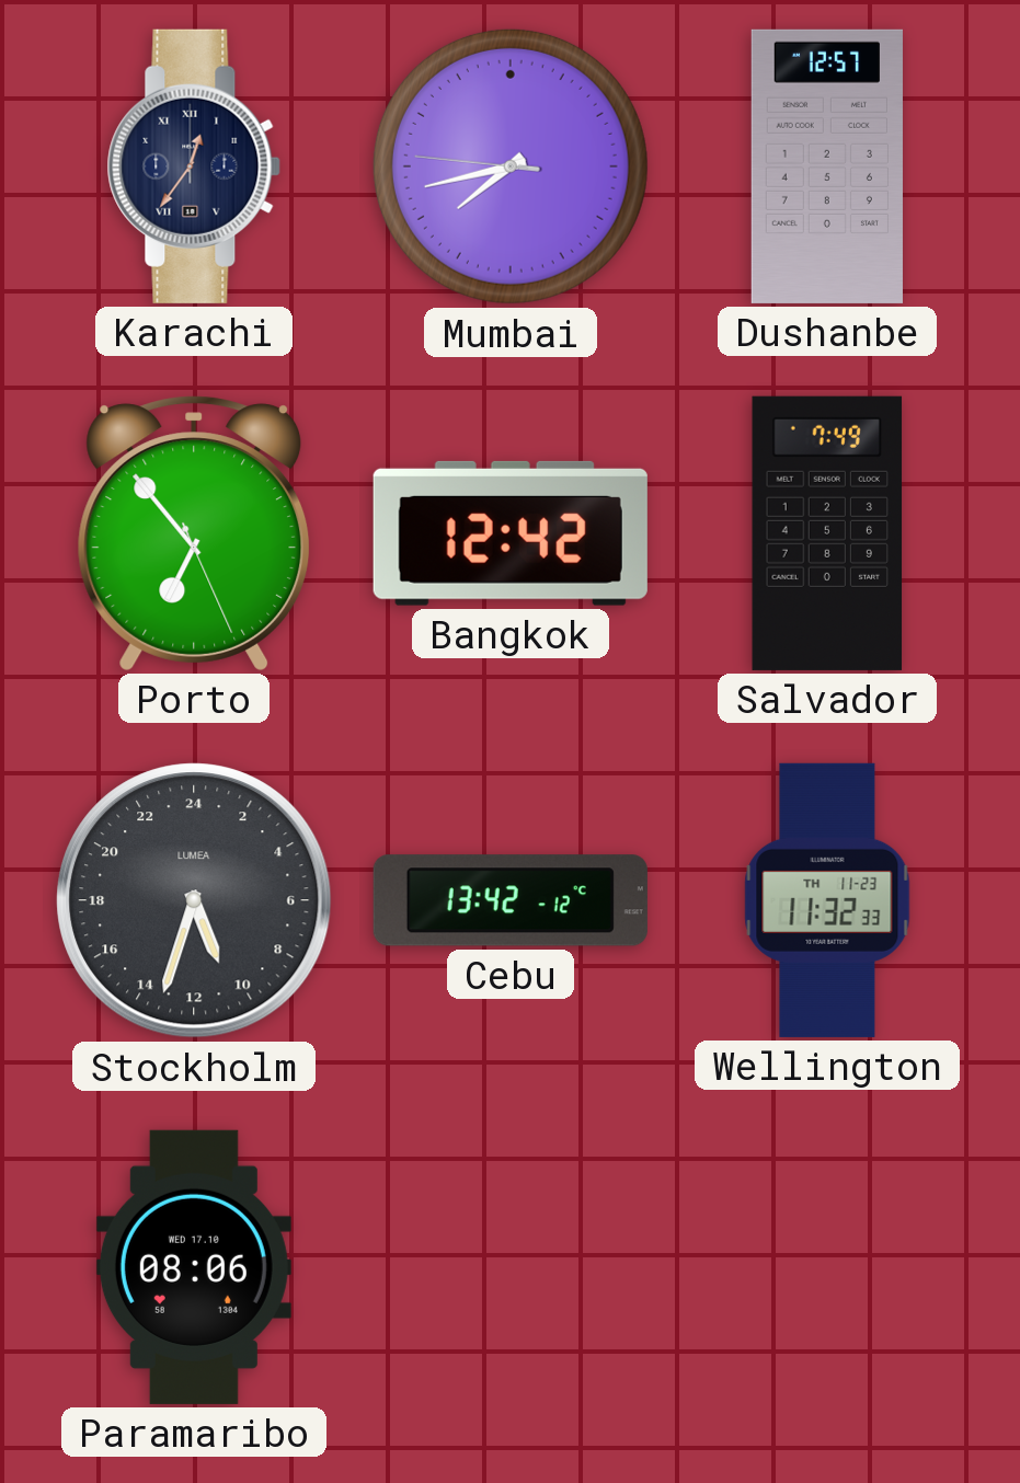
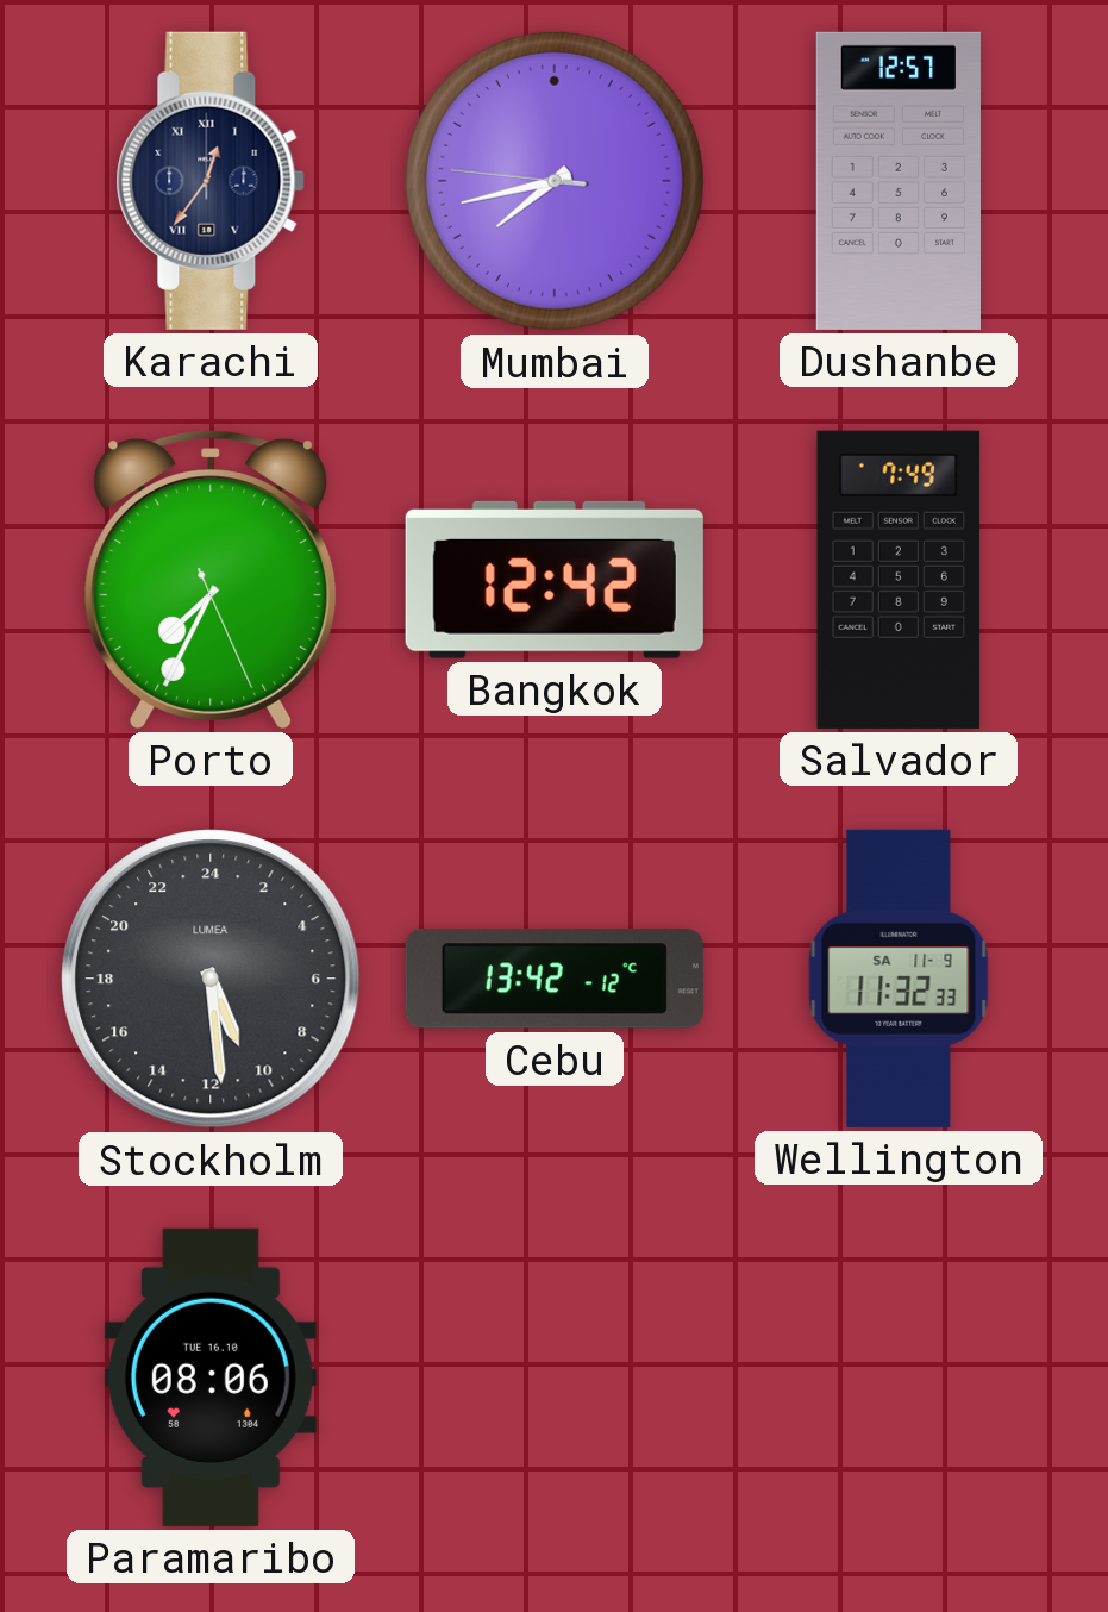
Porto: 6:53 -> 7:34
Stockholm: 10:33 -> 10:29
Wellington date: TH 11-23 -> SA 11-9
Paramaribo date: WED 17.10 -> TUE 16.10
